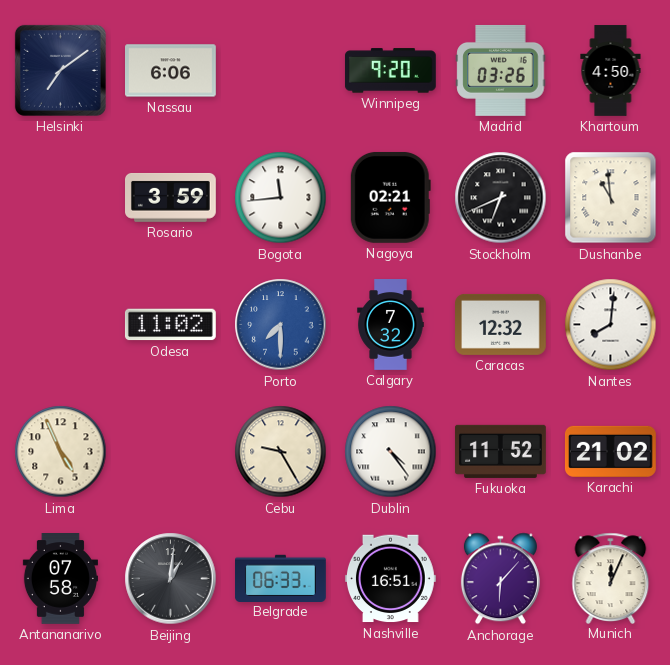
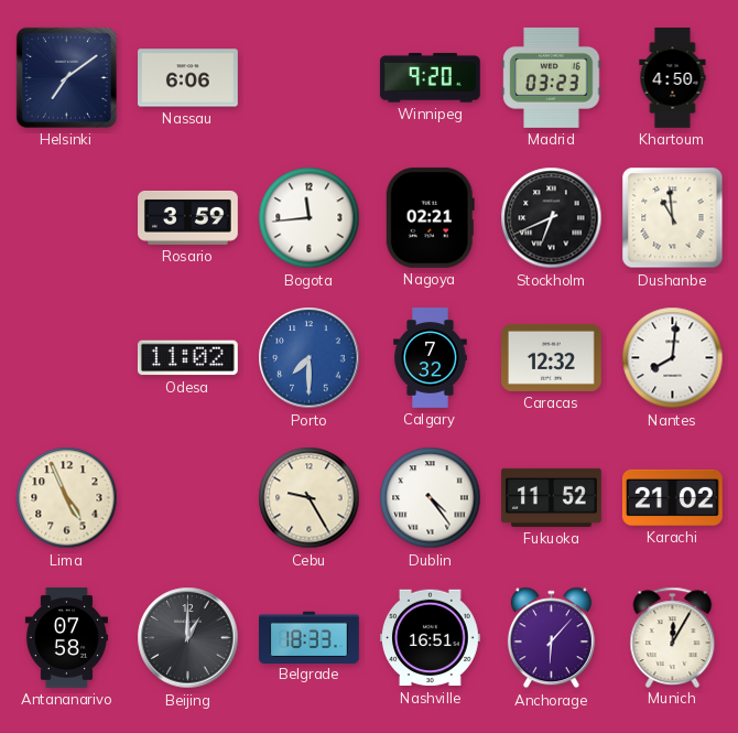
Madrid: 03:26 -> 03:23
Beijing: 1:01 -> 1:00
Belgrade: 06:33 -> 18:33
Munich: 12:04 -> 12:05
